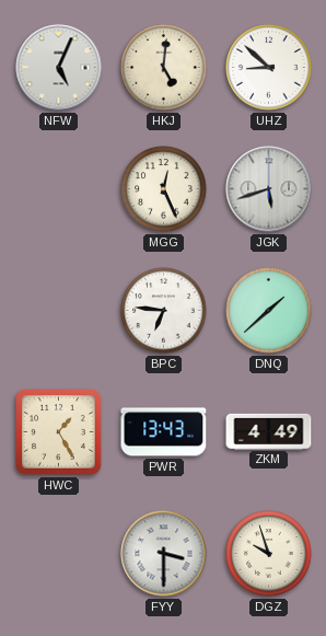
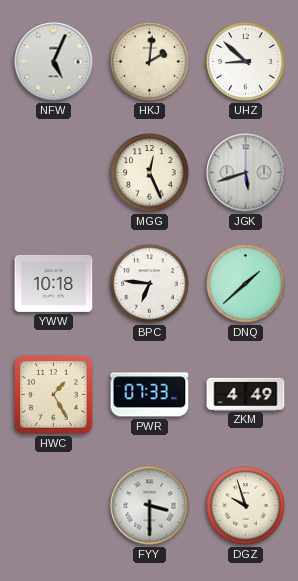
HKJ: 5:01 -> 2:01
YWW: none -> 10:18
PWR: 13:43 -> 07:33
